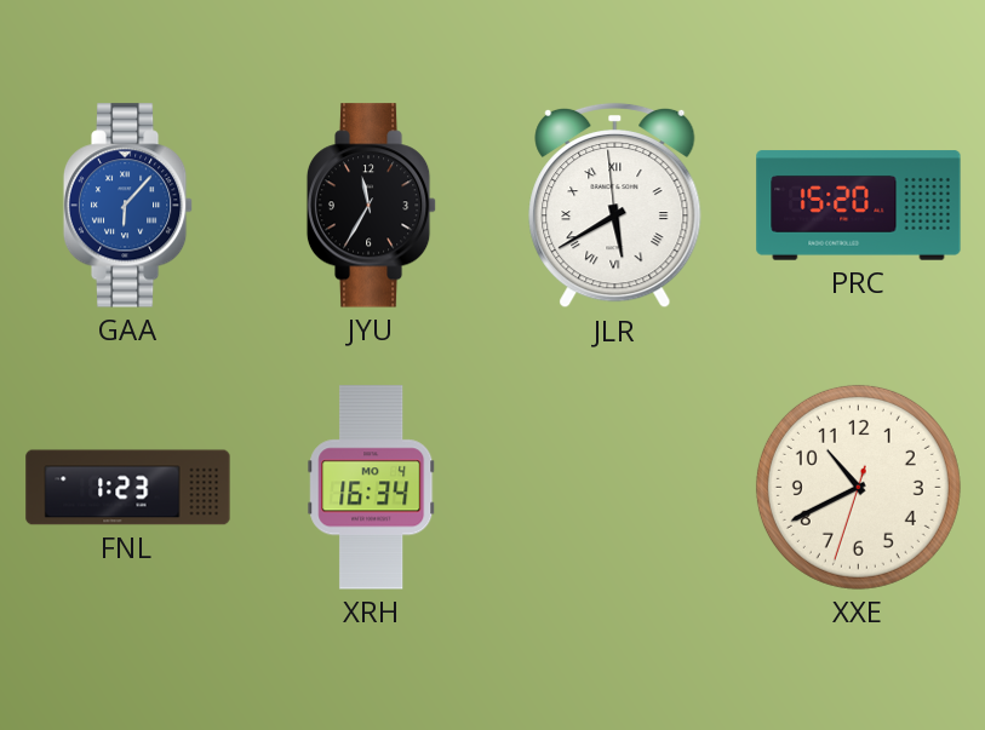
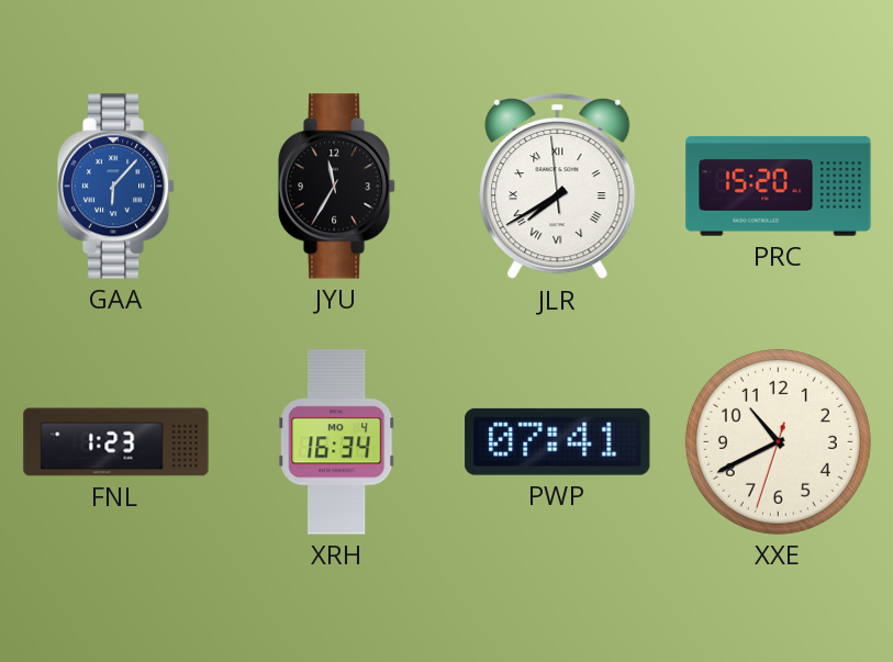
JLR: 5:39 -> 7:39
PWP: none -> 07:41
